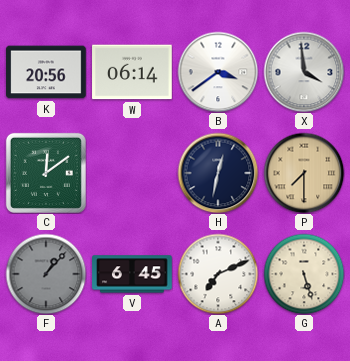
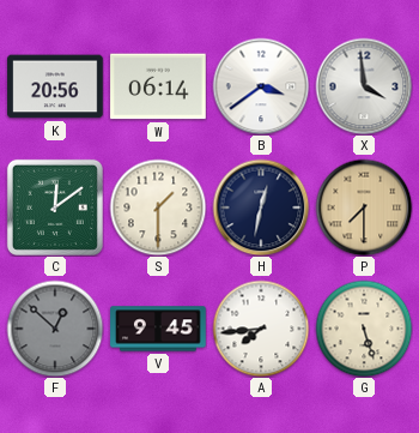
S: none -> 1:30
F: 1:07 -> 12:52
V: 6:45 -> 9:45
A: 7:11 -> 7:44
